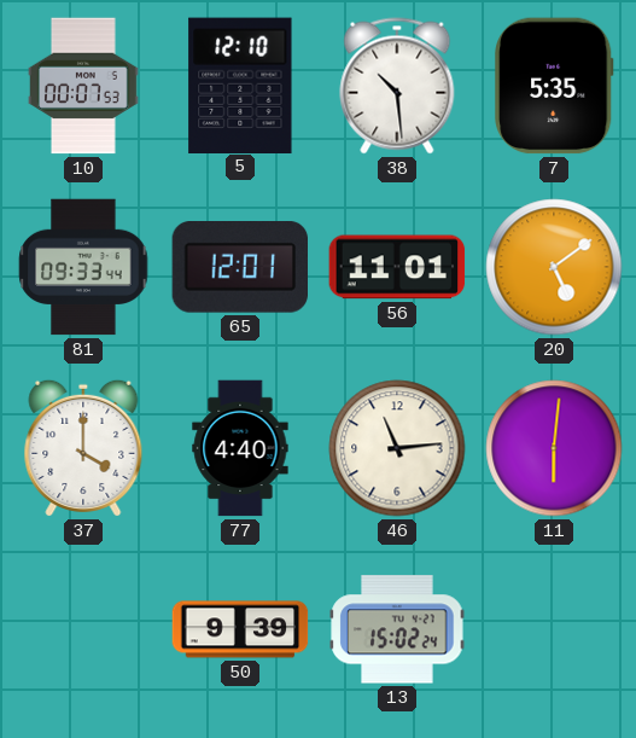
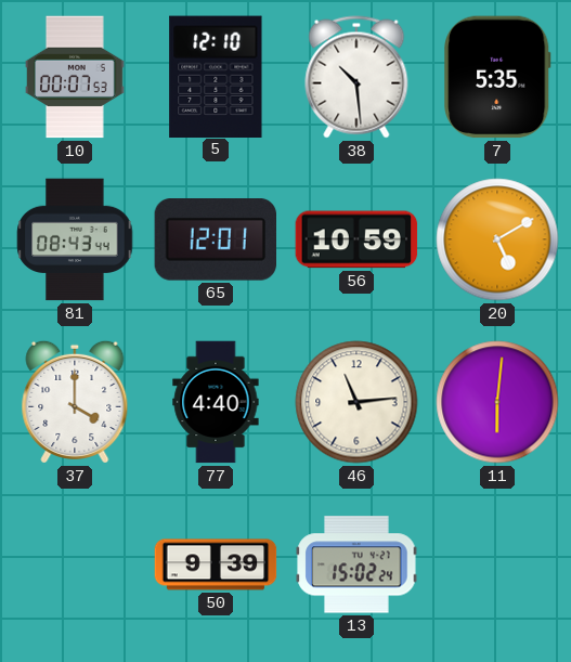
81: 09:33 -> 08:43
56: 11:01 -> 10:59
20: 5:09 -> 5:10
